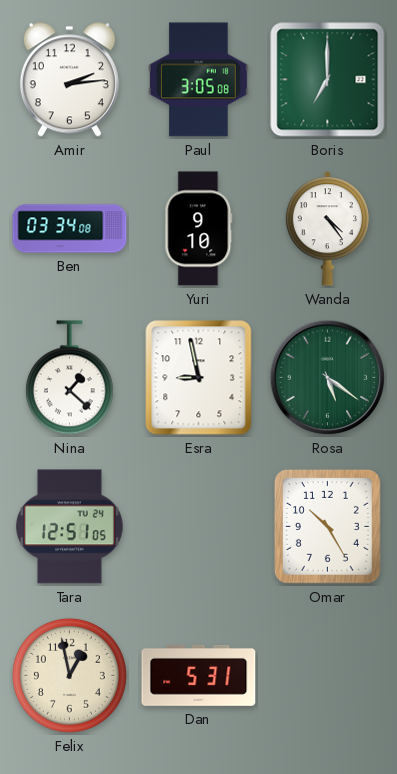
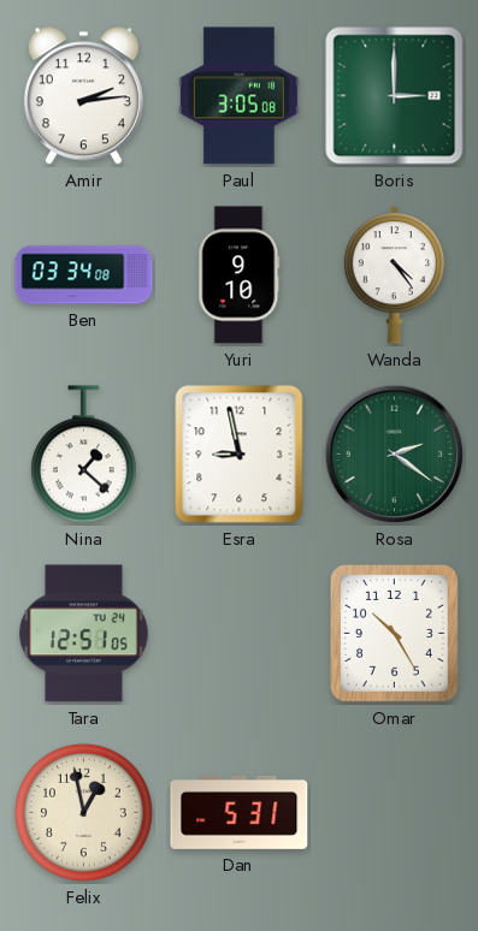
Boris: 7:00 -> 3:00
Rosa: 5:21 -> 2:21
